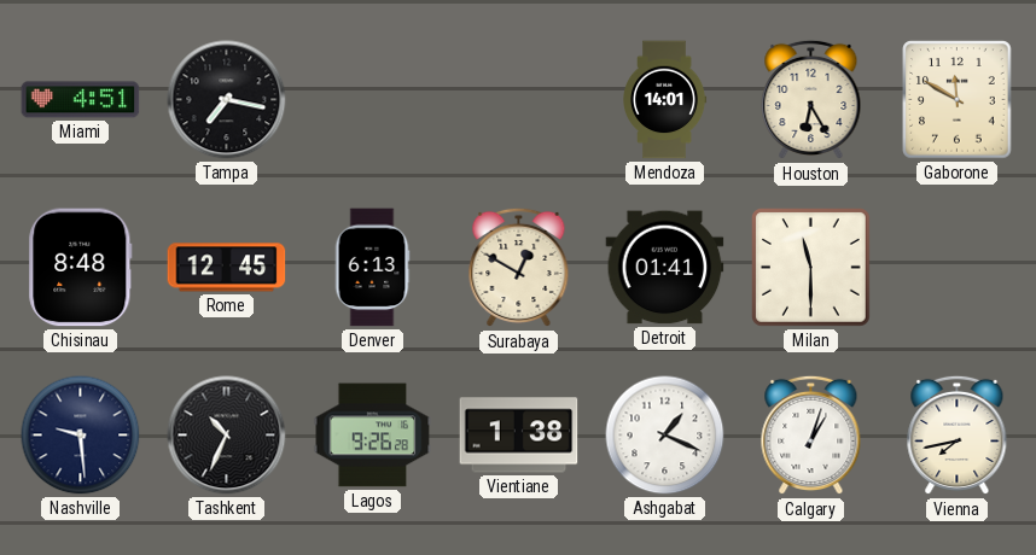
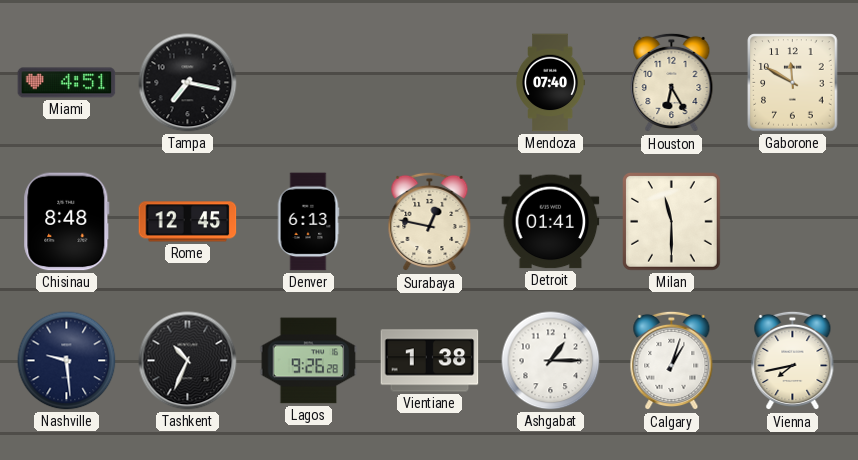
Mendoza: 14:01 -> 07:40
Surabaya: 12:50 -> 12:47
Ashgabat: 1:19 -> 1:15
